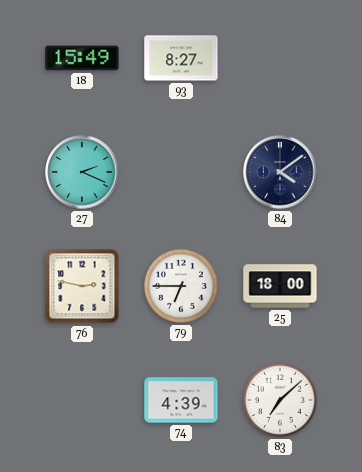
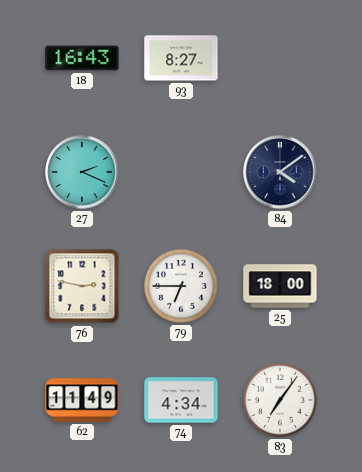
18: 15:49 -> 16:43
62: none -> 11:49
74: 4:39 -> 4:34
83: 7:08 -> 7:06
